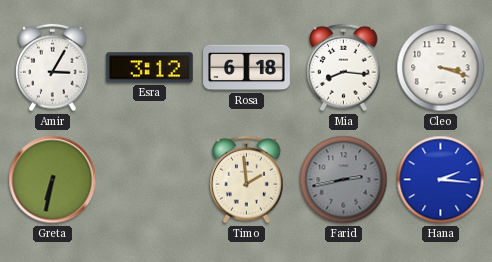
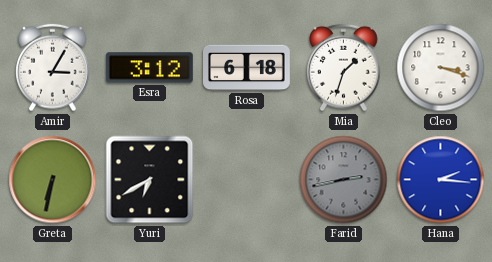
Mia: 8:16 -> 1:33
Yuri: none -> 6:40
Timo: 1:59 -> none
